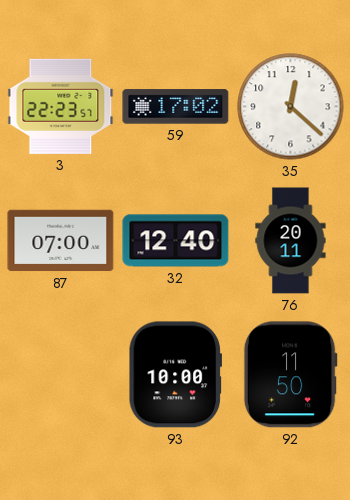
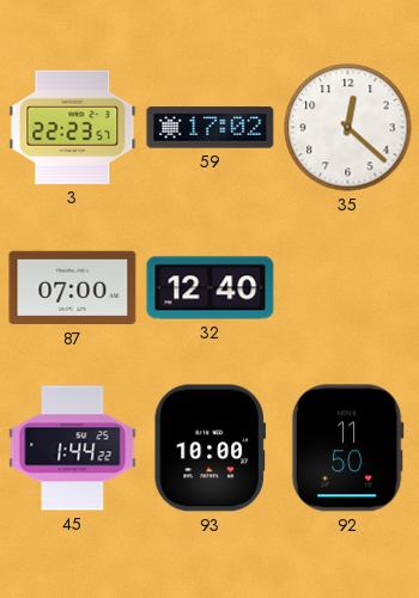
76: 20:11 -> none
45: none -> 1:44
